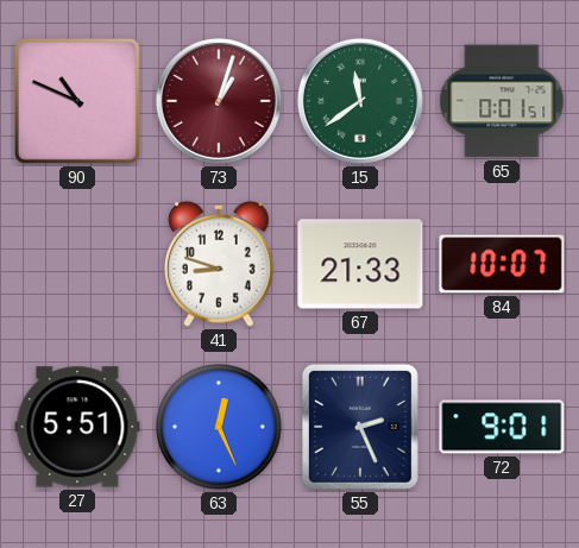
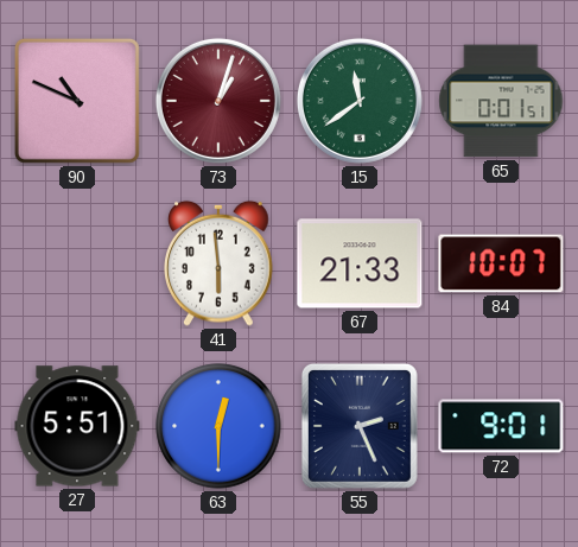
41: 8:48 -> 5:59
63: 12:26 -> 12:30
